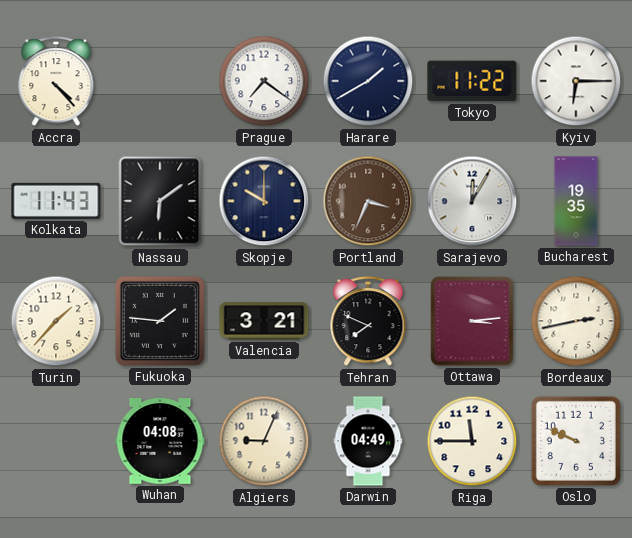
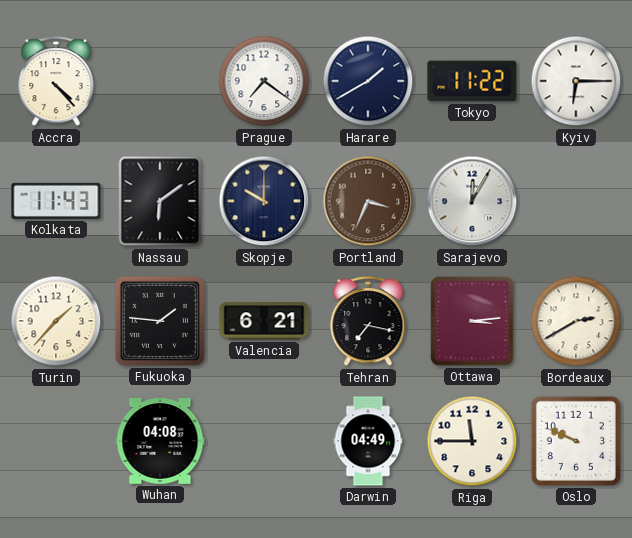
Bucharest: 19:35 -> none
Valencia: 3:21 -> 6:21
Tehran: 7:49 -> 7:17
Bordeaux: 2:43 -> 2:40
Algiers: 9:04 -> none
